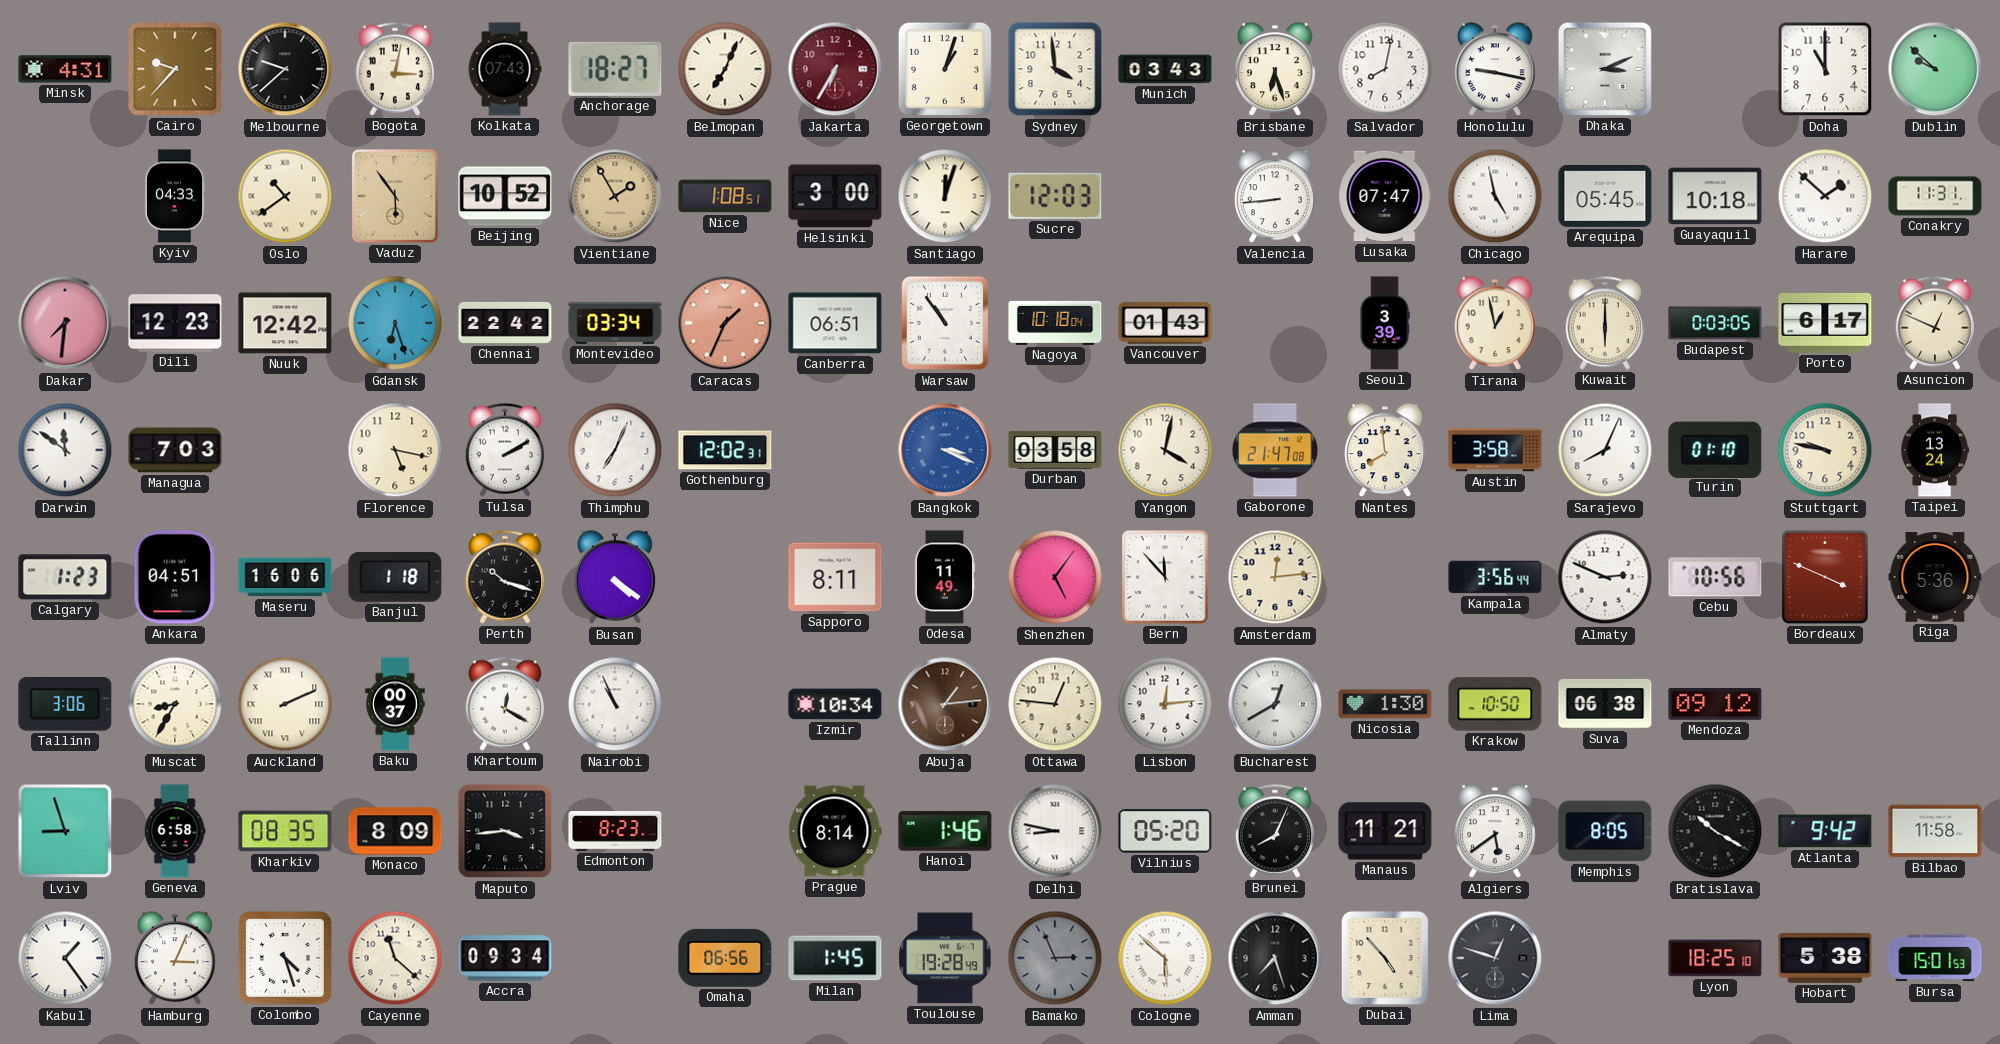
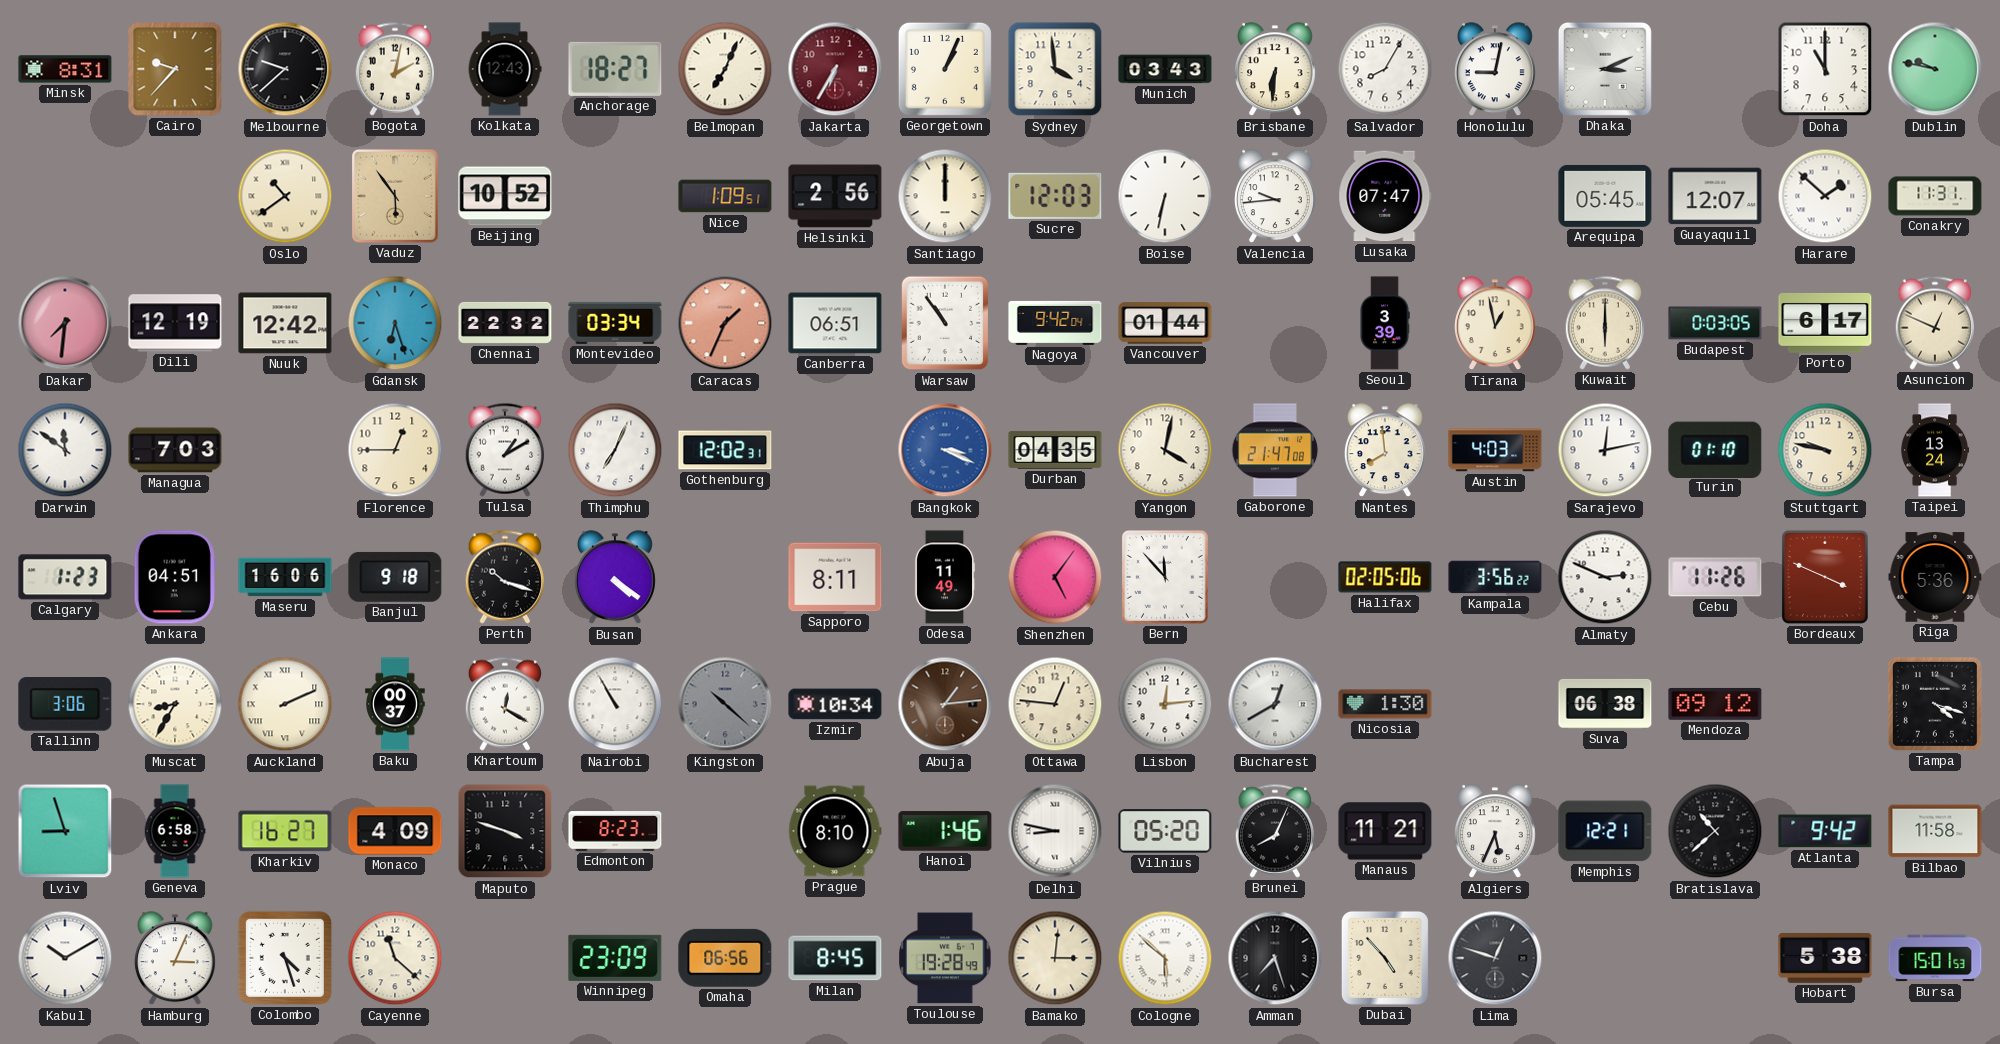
Minsk: 4:31 -> 8:31
Bogota: 3:02 -> 2:02
Kolkata: 07:43 -> 12:43
Georgetown: 1:03 -> 1:04
Brisbane: 6:27 -> 6:31
Salvador: 8:02 -> 8:05
Honolulu: 9:17 -> 9:02
Dublin: 9:52 -> 9:47
Kyiv: 04:33 -> none
Vientiane: 1:55 -> none
Nice: 1:08 -> 1:09
Helsinki: 3:00 -> 2:56
Santiago: 12:03 -> 12:00
Boise: none -> 6:32
Valencia: 8:44 -> 9:44
Chicago: 4:58 -> none
Guayaquil: 10:18 -> 12:07
Dili: 12:23 -> 12:19
Chennai: 22:42 -> 22:32
Nagoya: 10:18 -> 9:42
Vancouver: 01:43 -> 01:44
Florence: 5:17 -> 12:45
Tulsa: 2:10 -> 1:10
Durban: 03:58 -> 04:35
Austin: 3:58 -> 4:03
Sarajevo: 8:04 -> 12:13
Banjul: 1:18 -> 9:18
Amsterdam: 12:14 -> none
Halifax: none -> 02:05
Kampala: 3:56:44 -> 3:56:22
Cebu: 10:56 -> 11:26
Nairobi: 10:56 -> 10:55
Kingston: none -> 10:22
Krakow: 10:50 -> none
Tampa: none -> 4:18
Kharkiv: 08:35 -> 16:27
Monaco: 8:09 -> 4:09
Maputo: 3:44 -> 3:48
Prague: 8:14 -> 8:10
Algiers: 5:39 -> 5:34
Memphis: 8:05 -> 12:21
Bratislava: 10:20 -> 10:38
Kabul: 1:24 -> 10:10
Accra: 09:34 -> none
Winnipeg: none -> 23:09
Milan: 1:45 -> 8:45
Bamako: 2:56 -> 3:01
Bamako dial: grey -> cream
Lyon: 18:25 -> none
